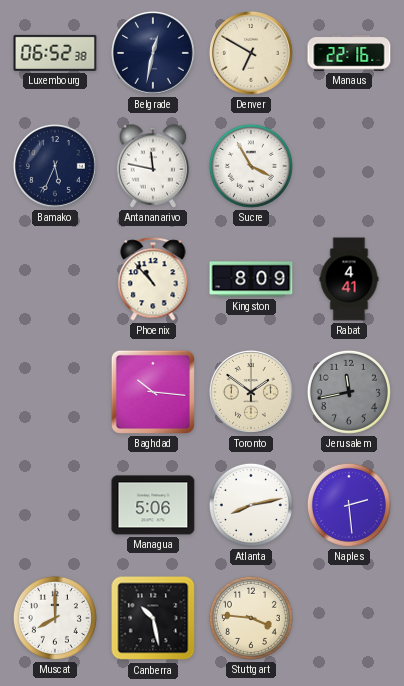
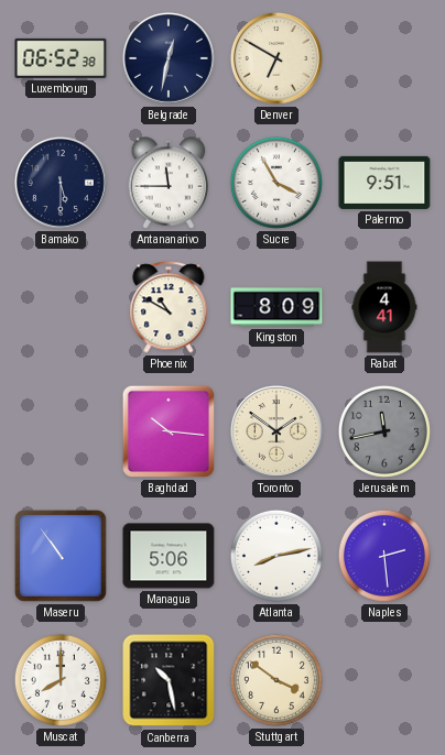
Manaus: 22:16 -> none
Bamako: 5:34 -> 5:30
Antananarivo: 11:47 -> 11:45
Palermo: none -> 9:51
Phoenix: 10:53 -> 10:50
Maseru: none -> 10:54
Stuttgart: 3:46 -> 3:51
